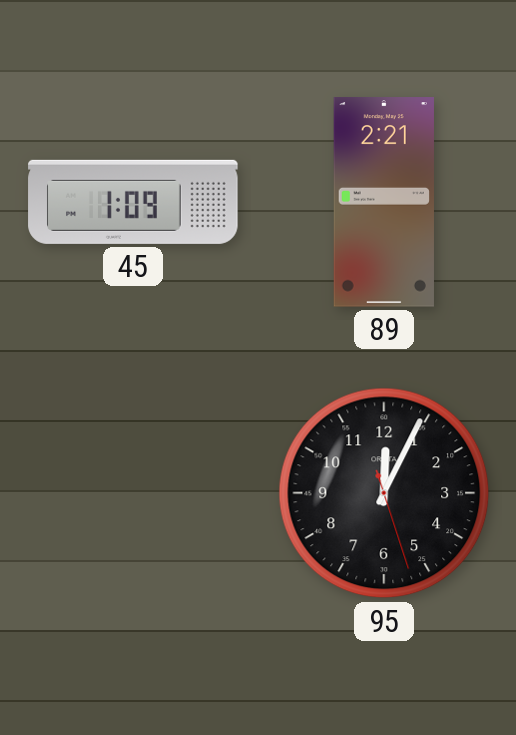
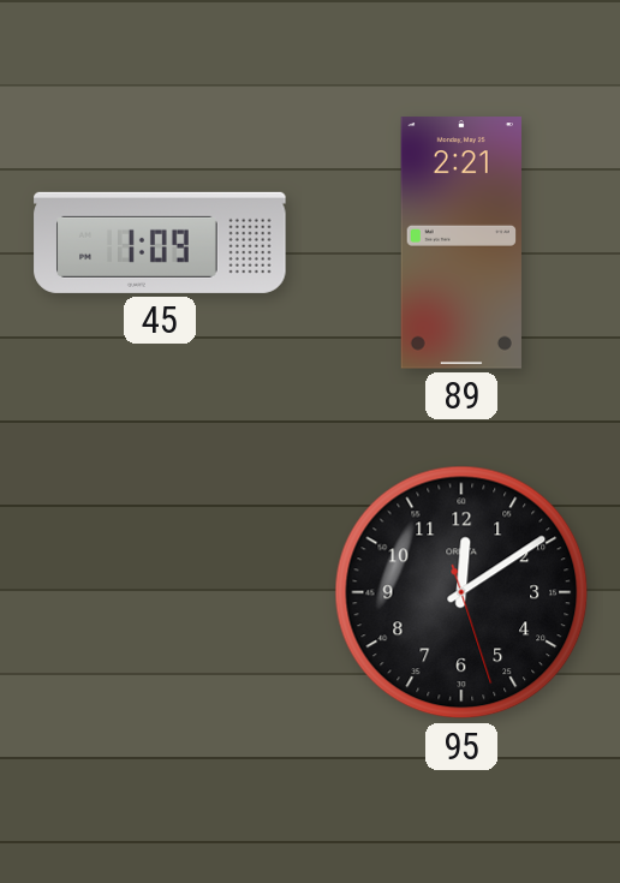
95: 12:04 -> 12:09
